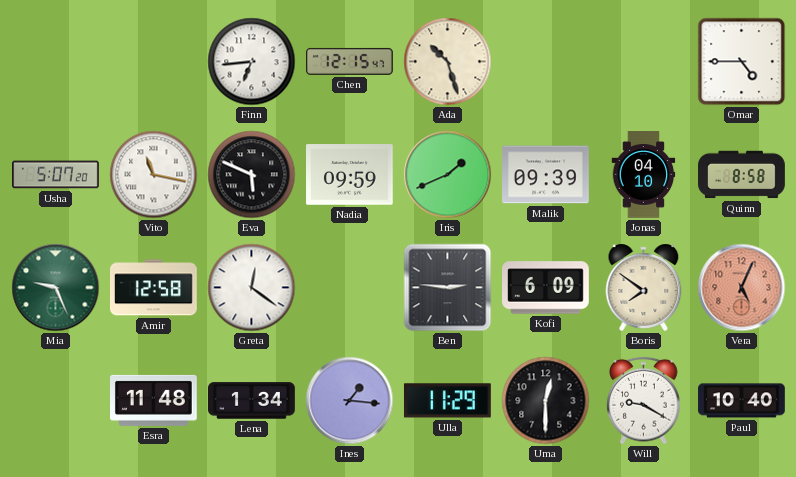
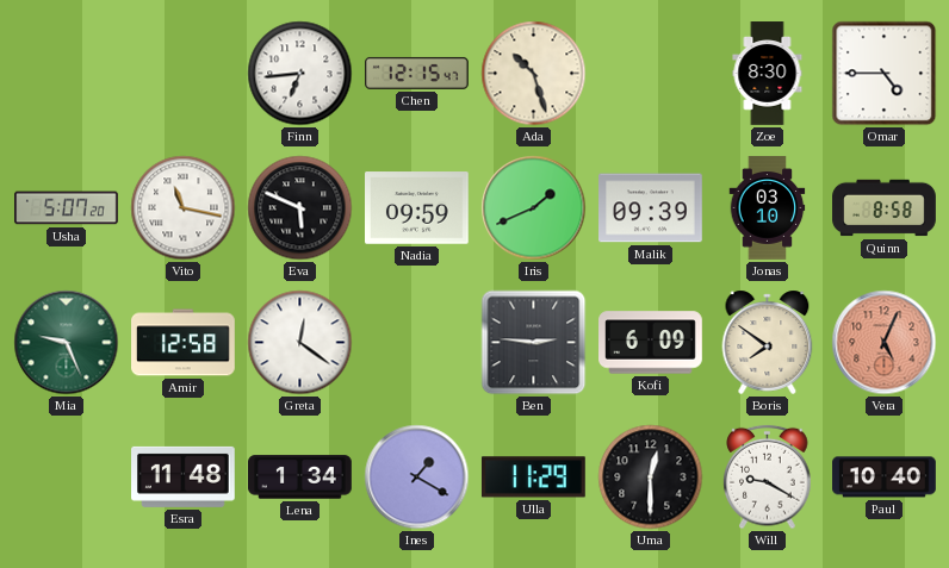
Zoe: none -> 8:30
Jonas: 04:10 -> 03:10
Ines: 1:16 -> 1:20
